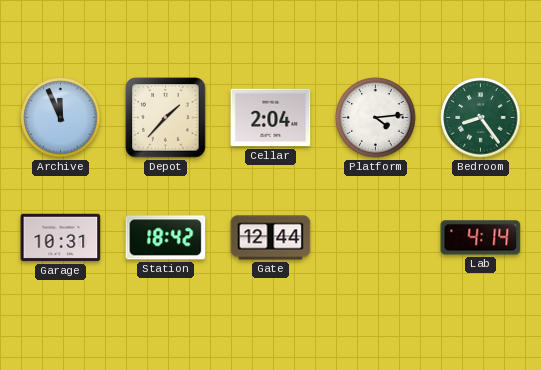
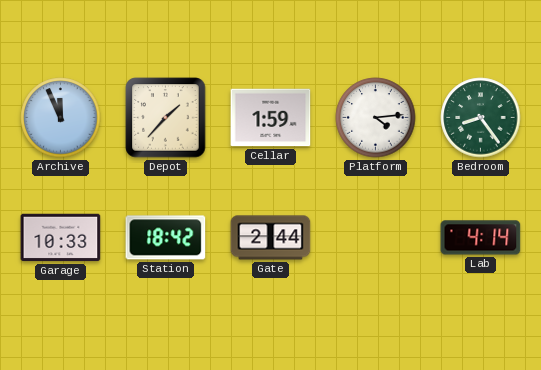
Cellar: 2:04 -> 1:59
Garage: 10:31 -> 10:33
Gate: 12:44 -> 2:44
